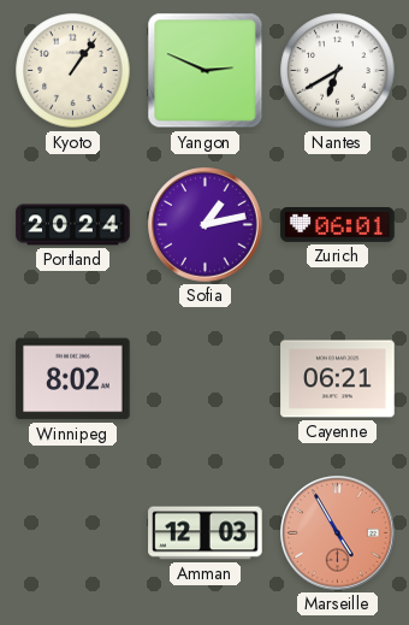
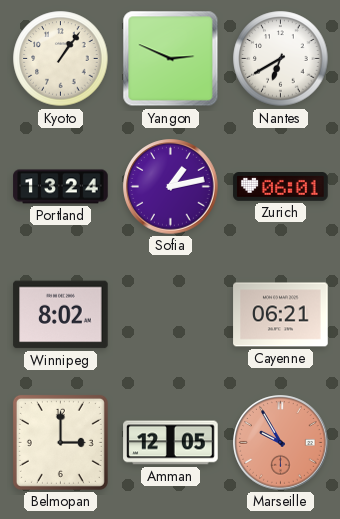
Portland: 20:24 -> 13:24
Belmopan: none -> 3:00
Amman: 12:03 -> 12:05
Marseille: 4:55 -> 9:55
